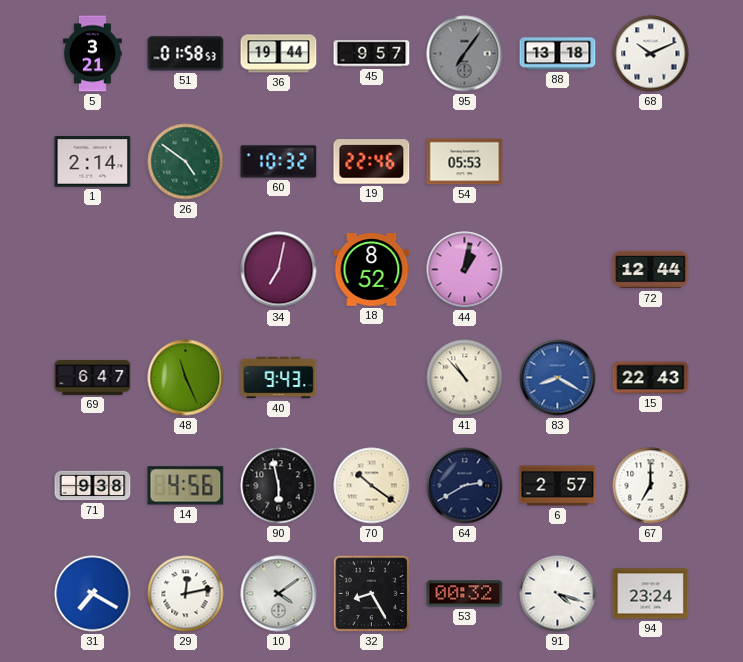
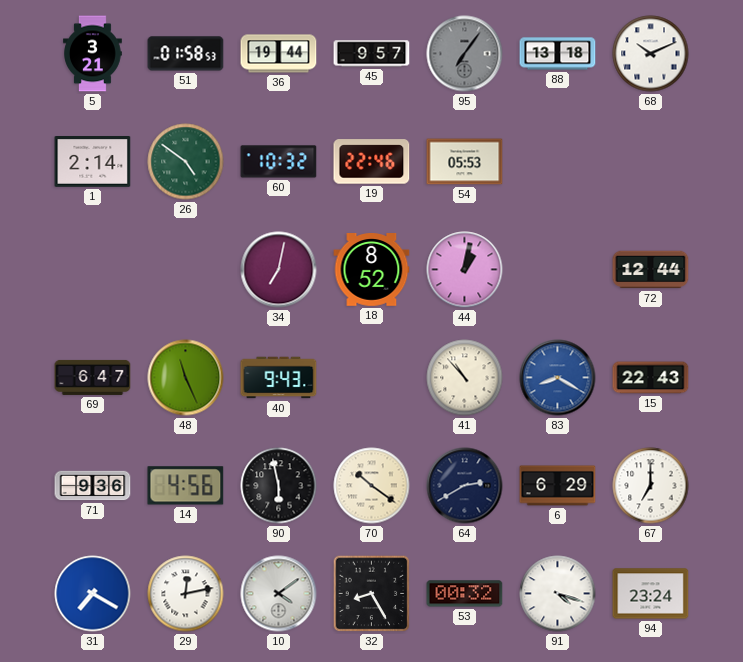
71: 9:38 -> 9:36
6: 2:57 -> 6:29
